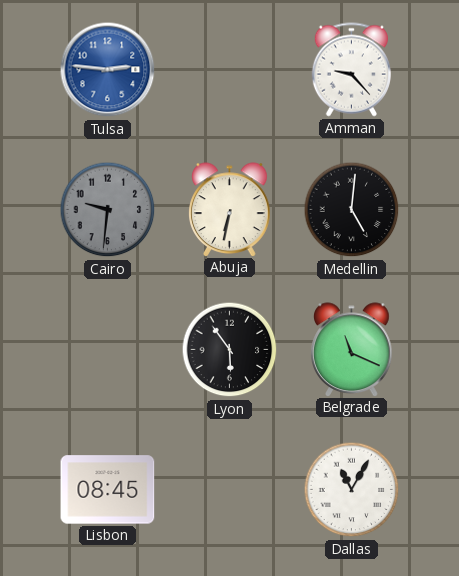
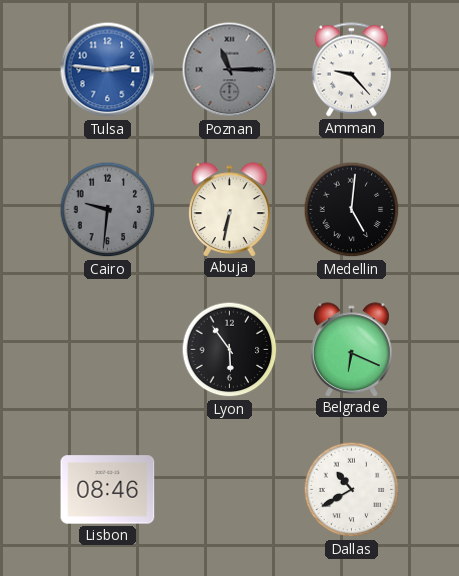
Poznan: none -> 11:15
Belgrade: 11:19 -> 6:19
Lisbon: 08:45 -> 08:46
Dallas: 11:05 -> 10:40
